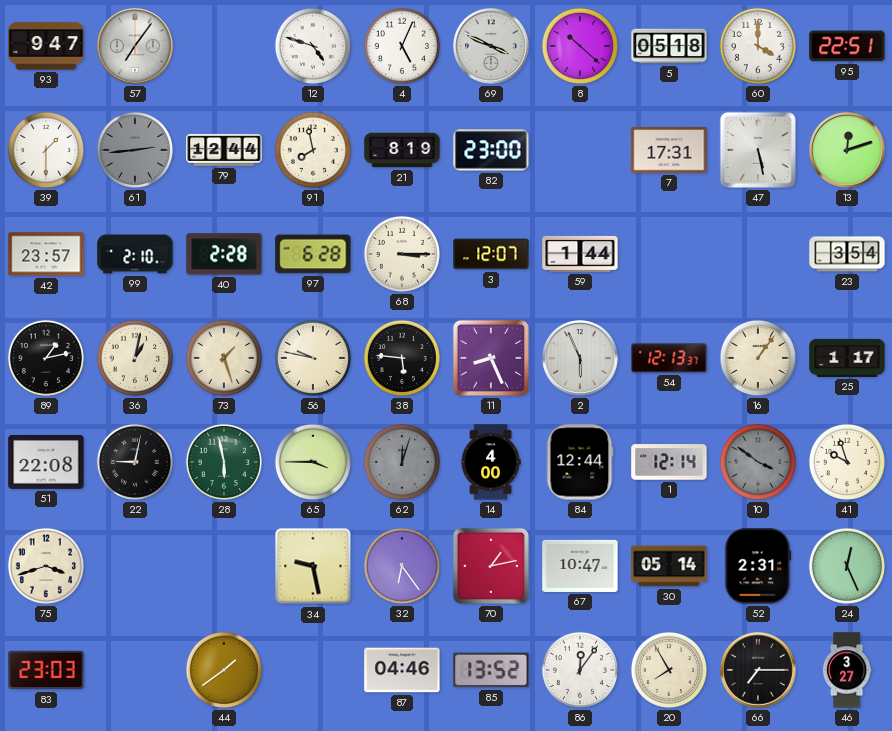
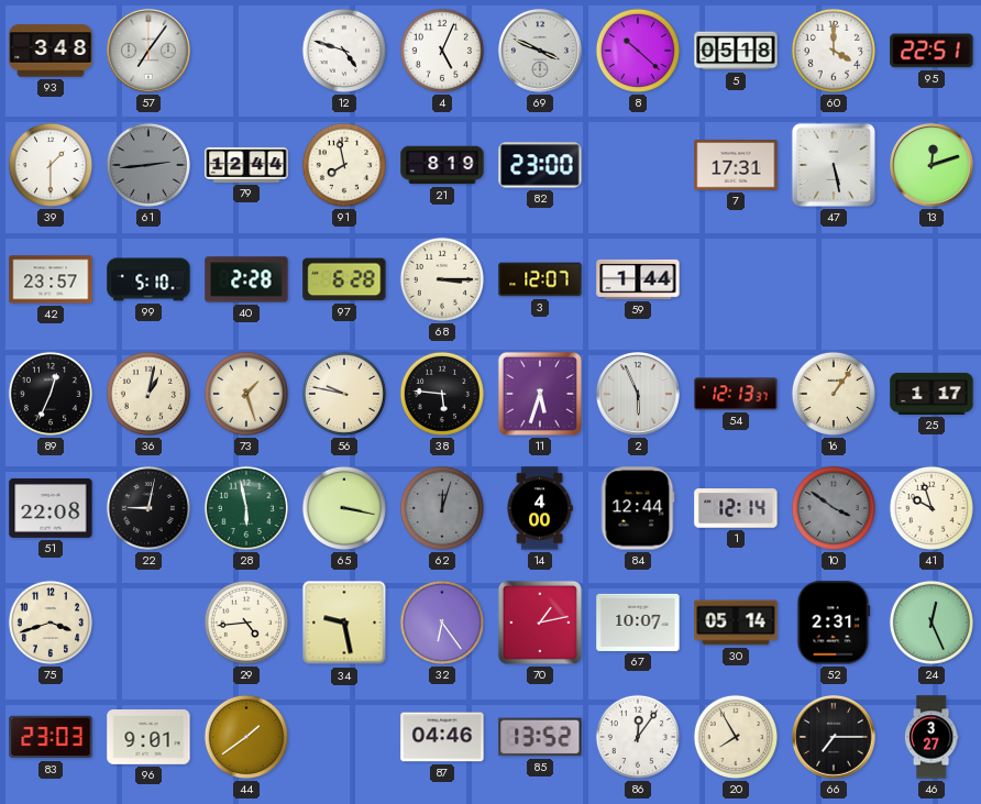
93: 9:47 -> 3:48
99: 2:10 -> 5:10
23: 3:54 -> none
89: 1:13 -> 12:34
11: 8:26 -> 5:33
65: 3:45 -> 3:17
29: none -> 4:44
67: 10:47 -> 10:07
96: none -> 9:01
